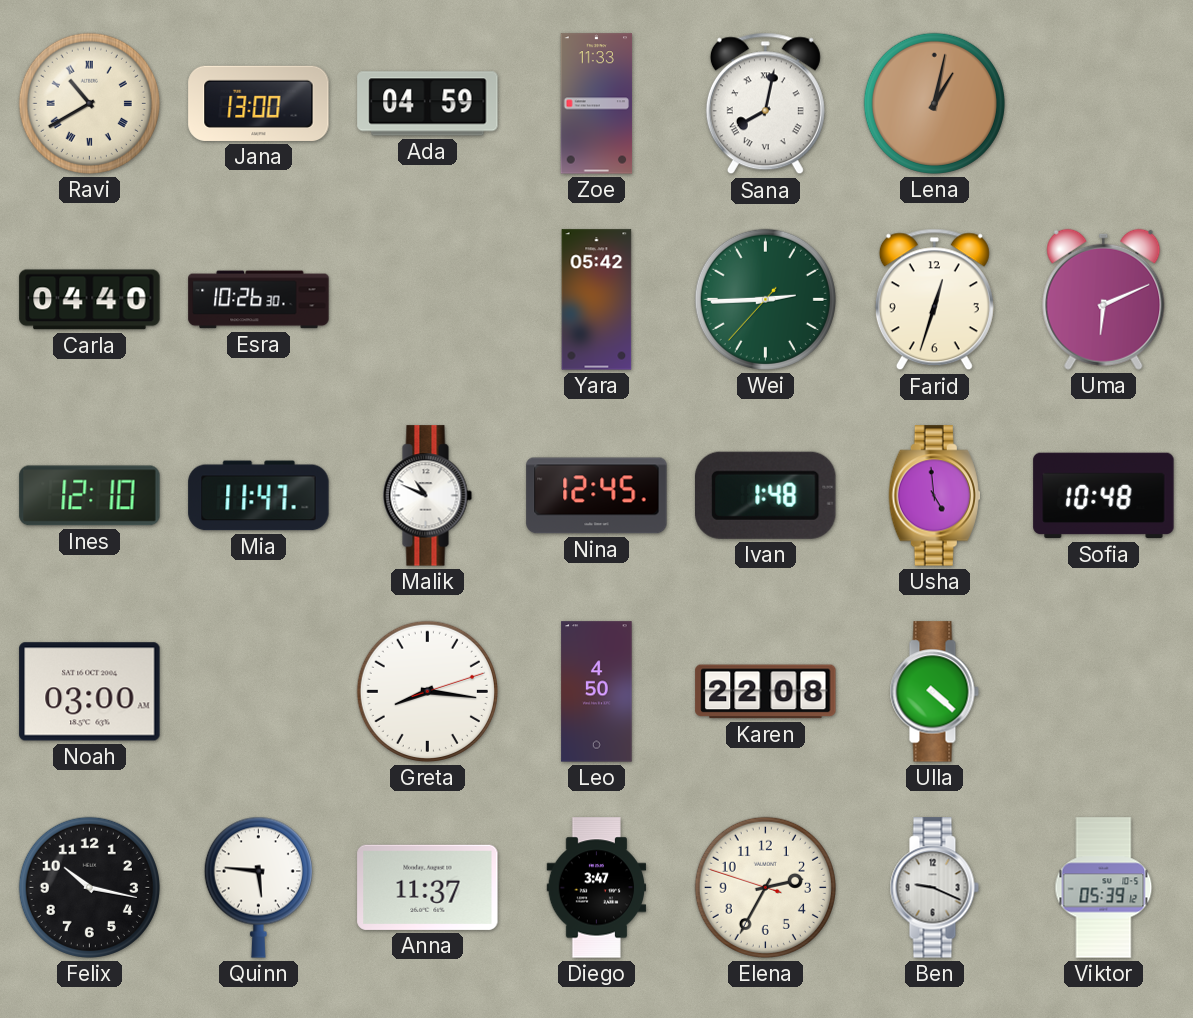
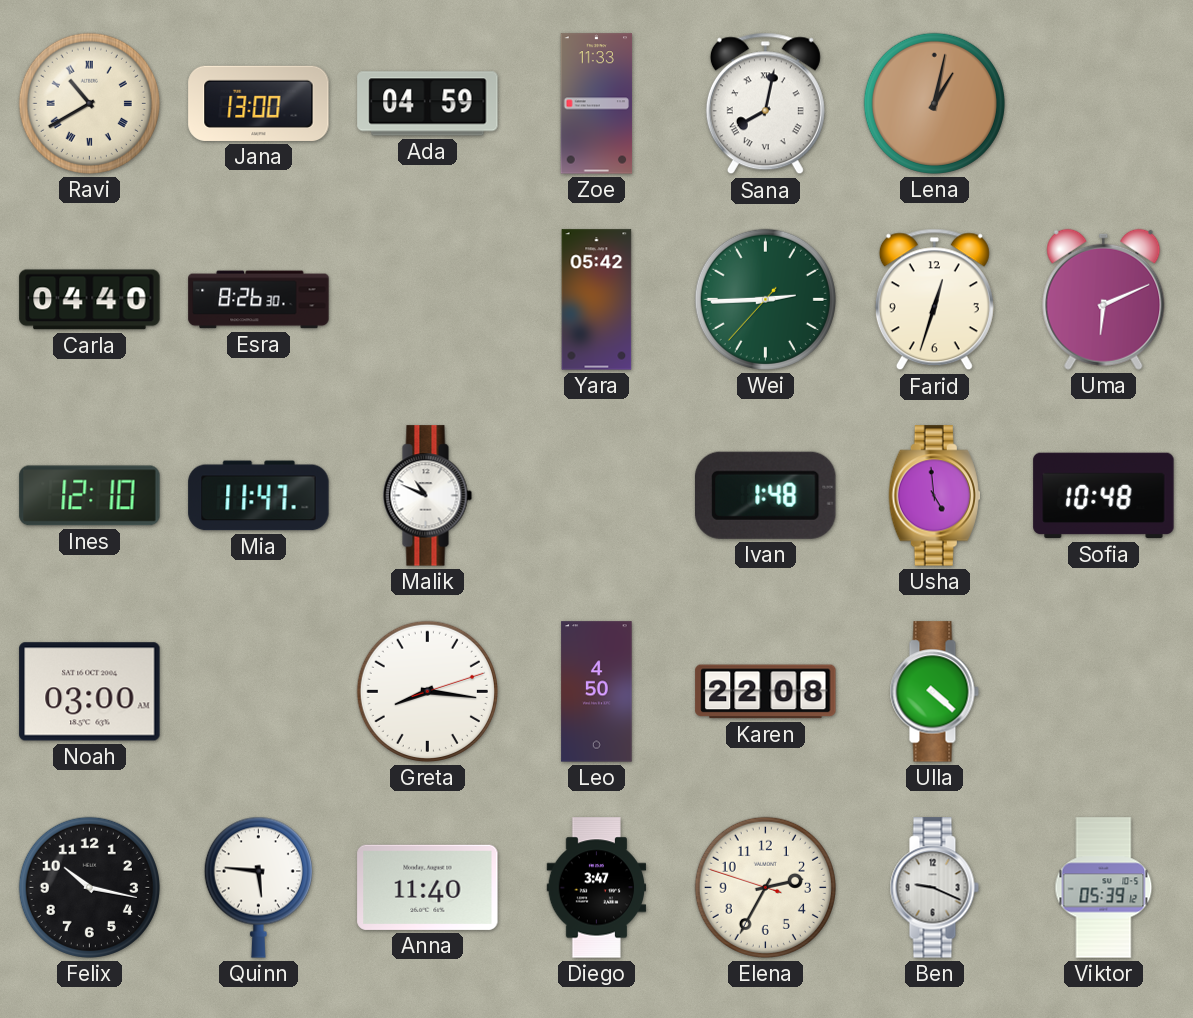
Esra: 10:26 -> 8:26
Nina: 12:45 -> none
Anna: 11:37 -> 11:40
